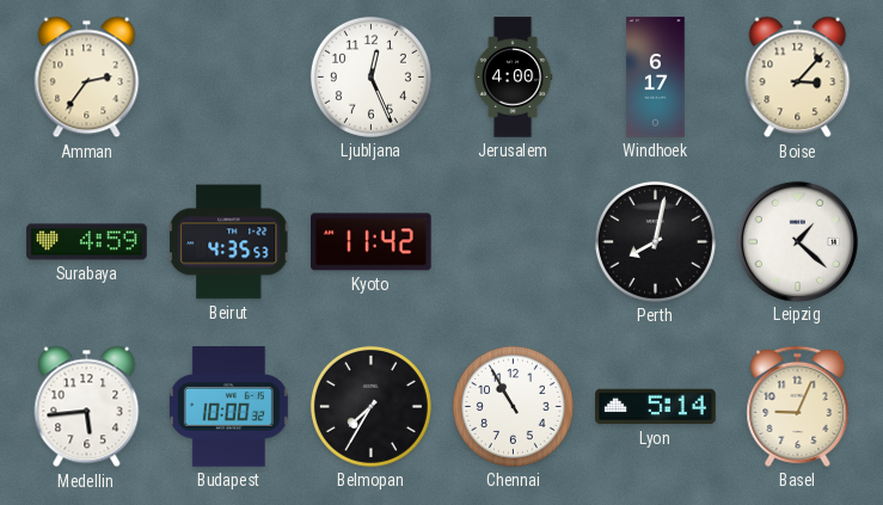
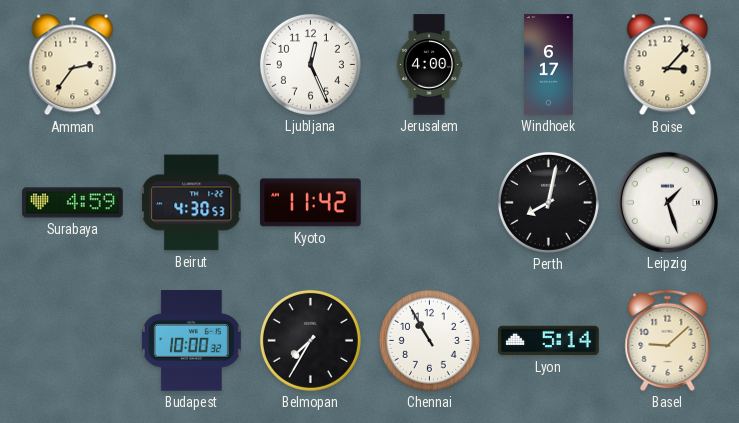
Beirut: 4:35 -> 4:30
Leipzig: 1:22 -> 1:27
Medellin: 5:44 -> none
Basel: 9:04 -> 9:08
